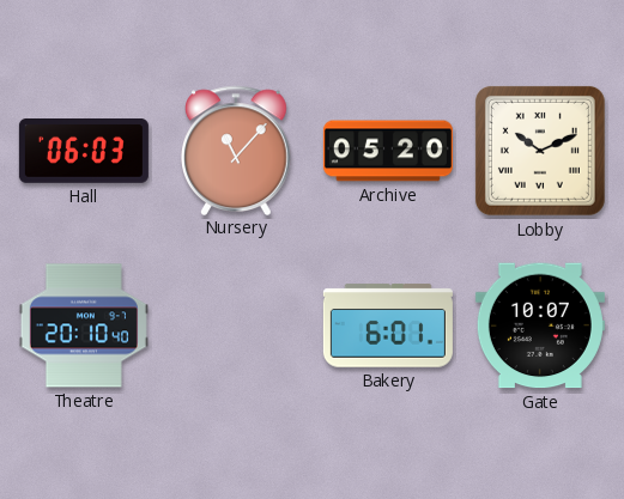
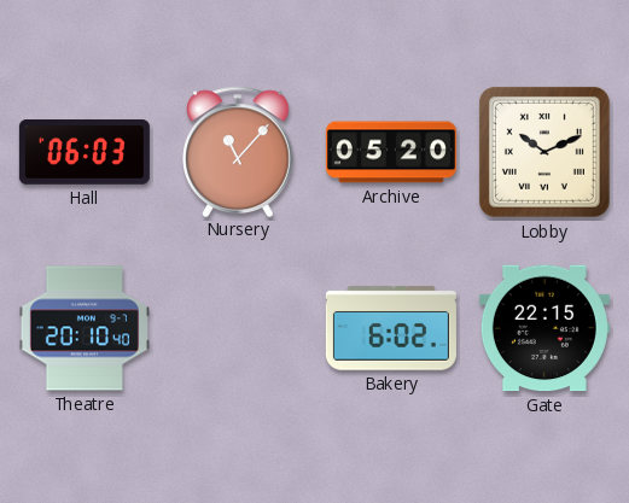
Bakery: 6:01 -> 6:02
Gate: 10:07 -> 22:15
